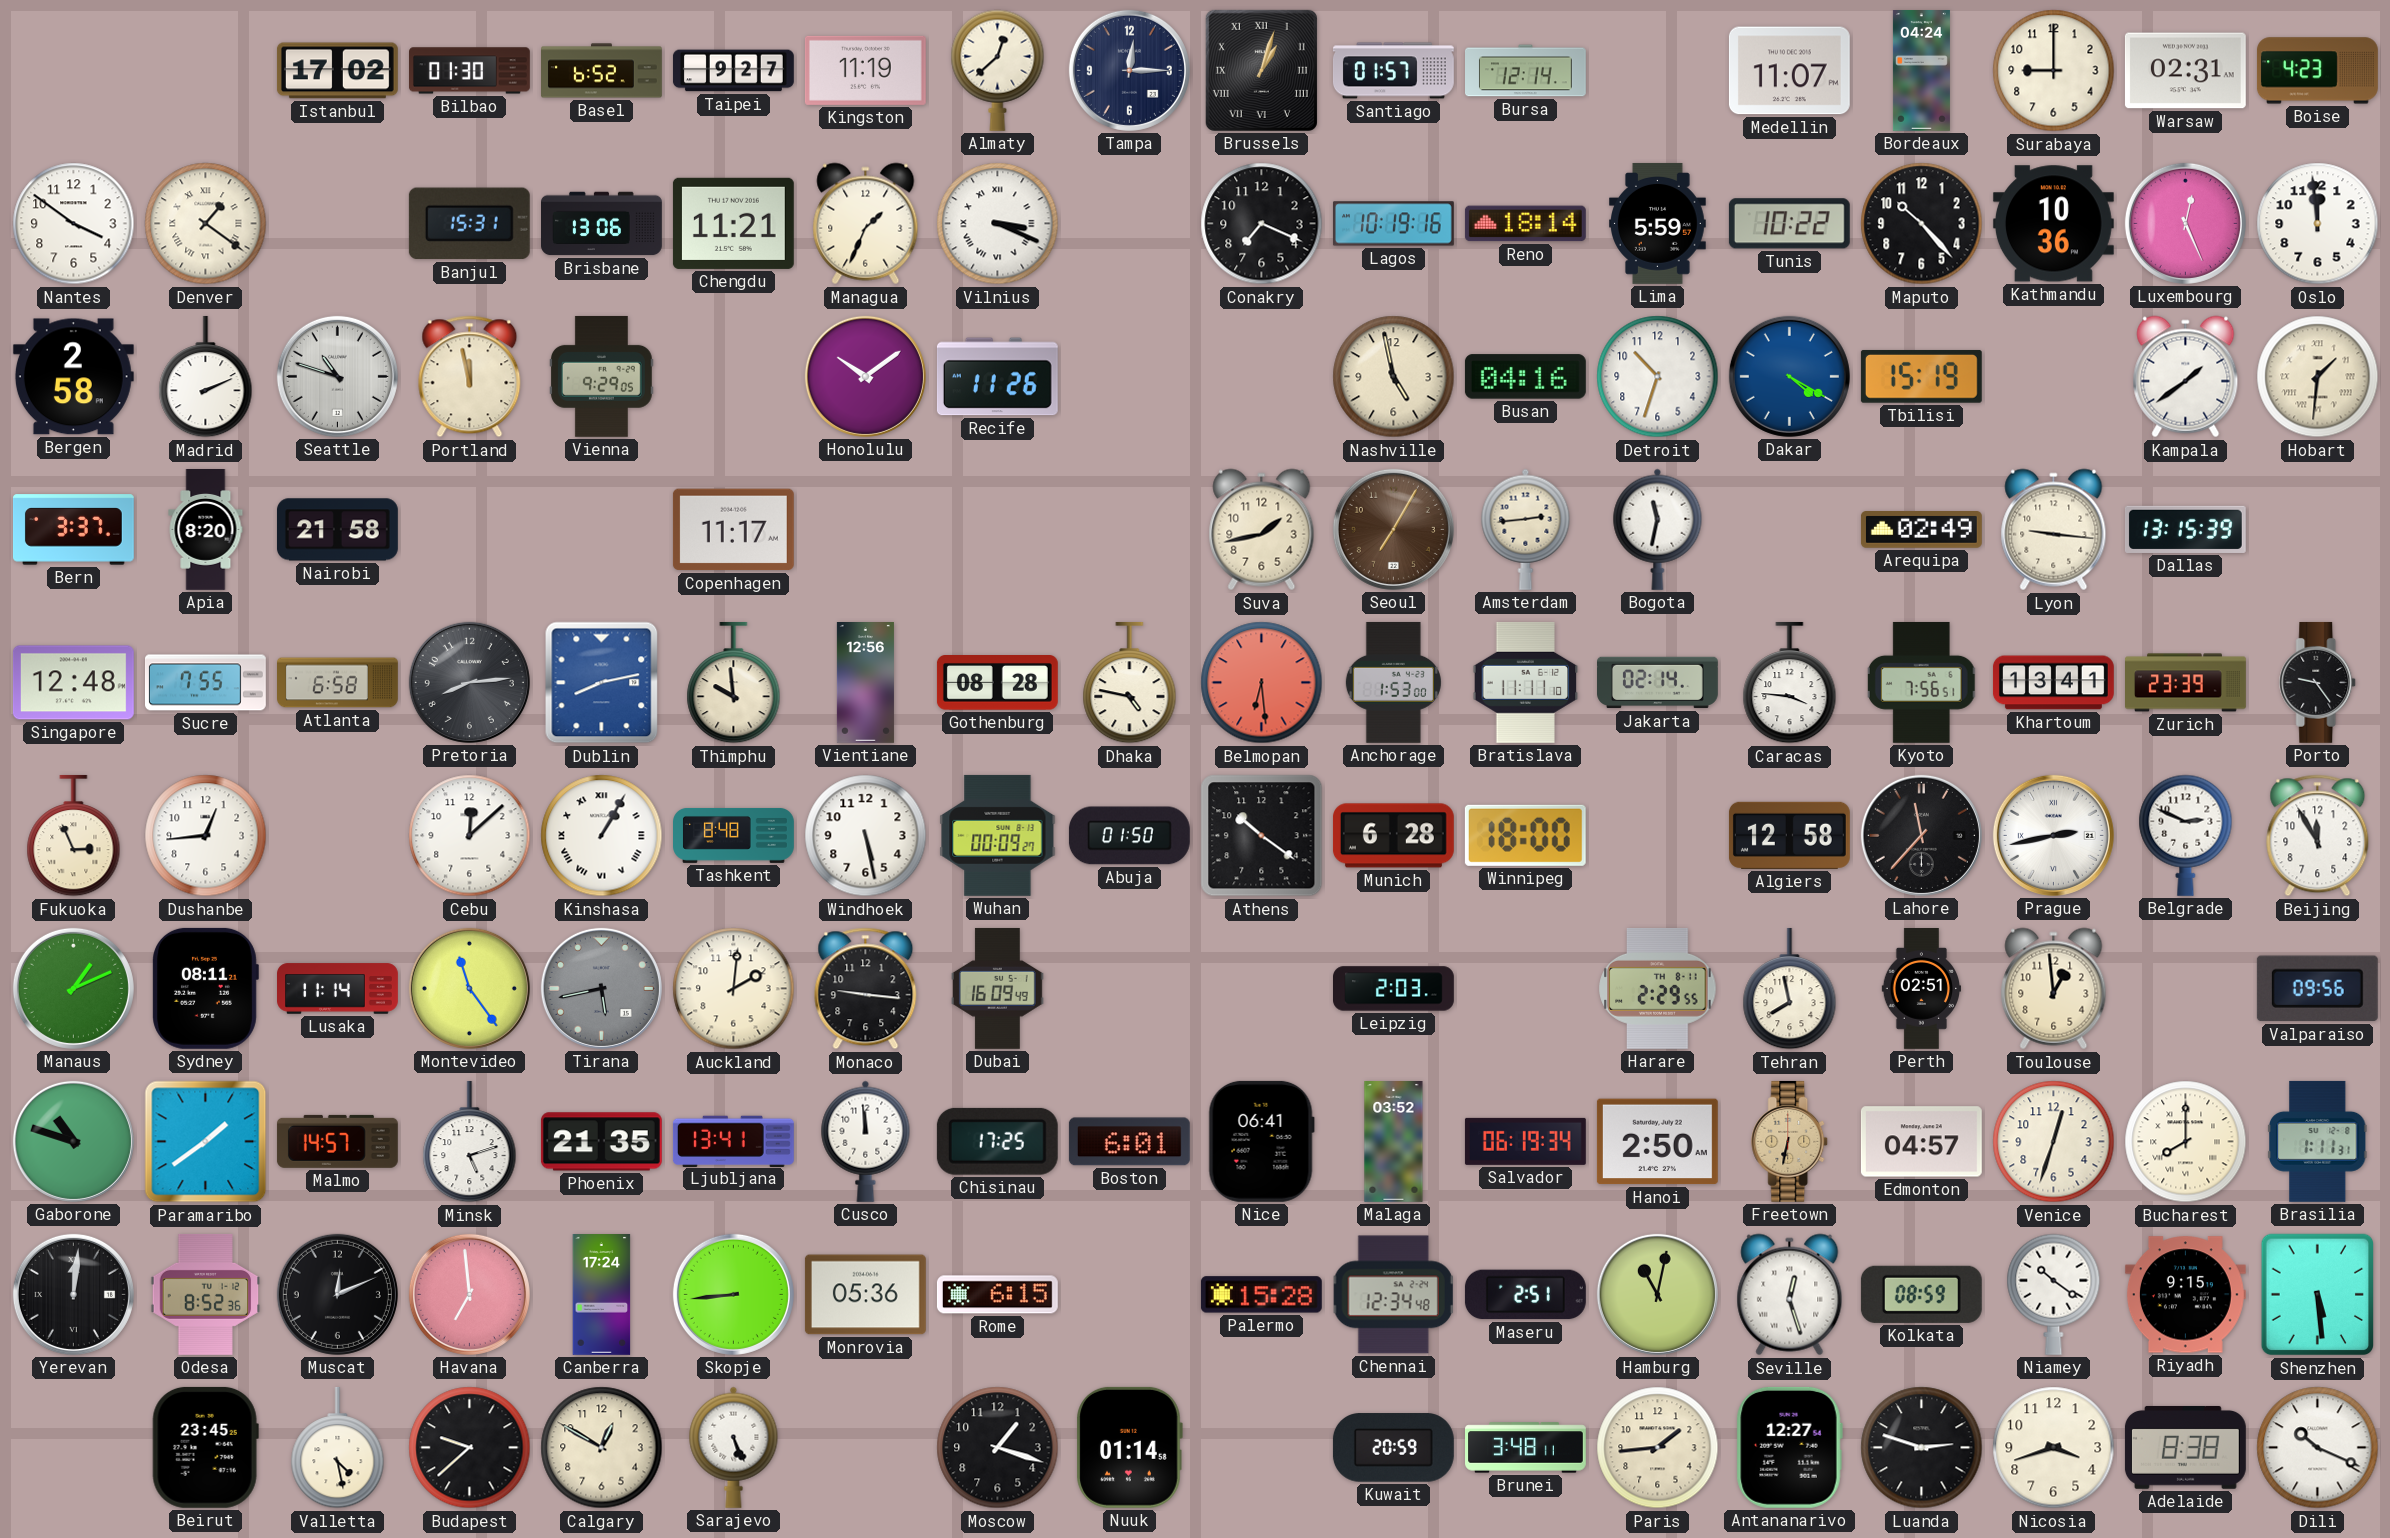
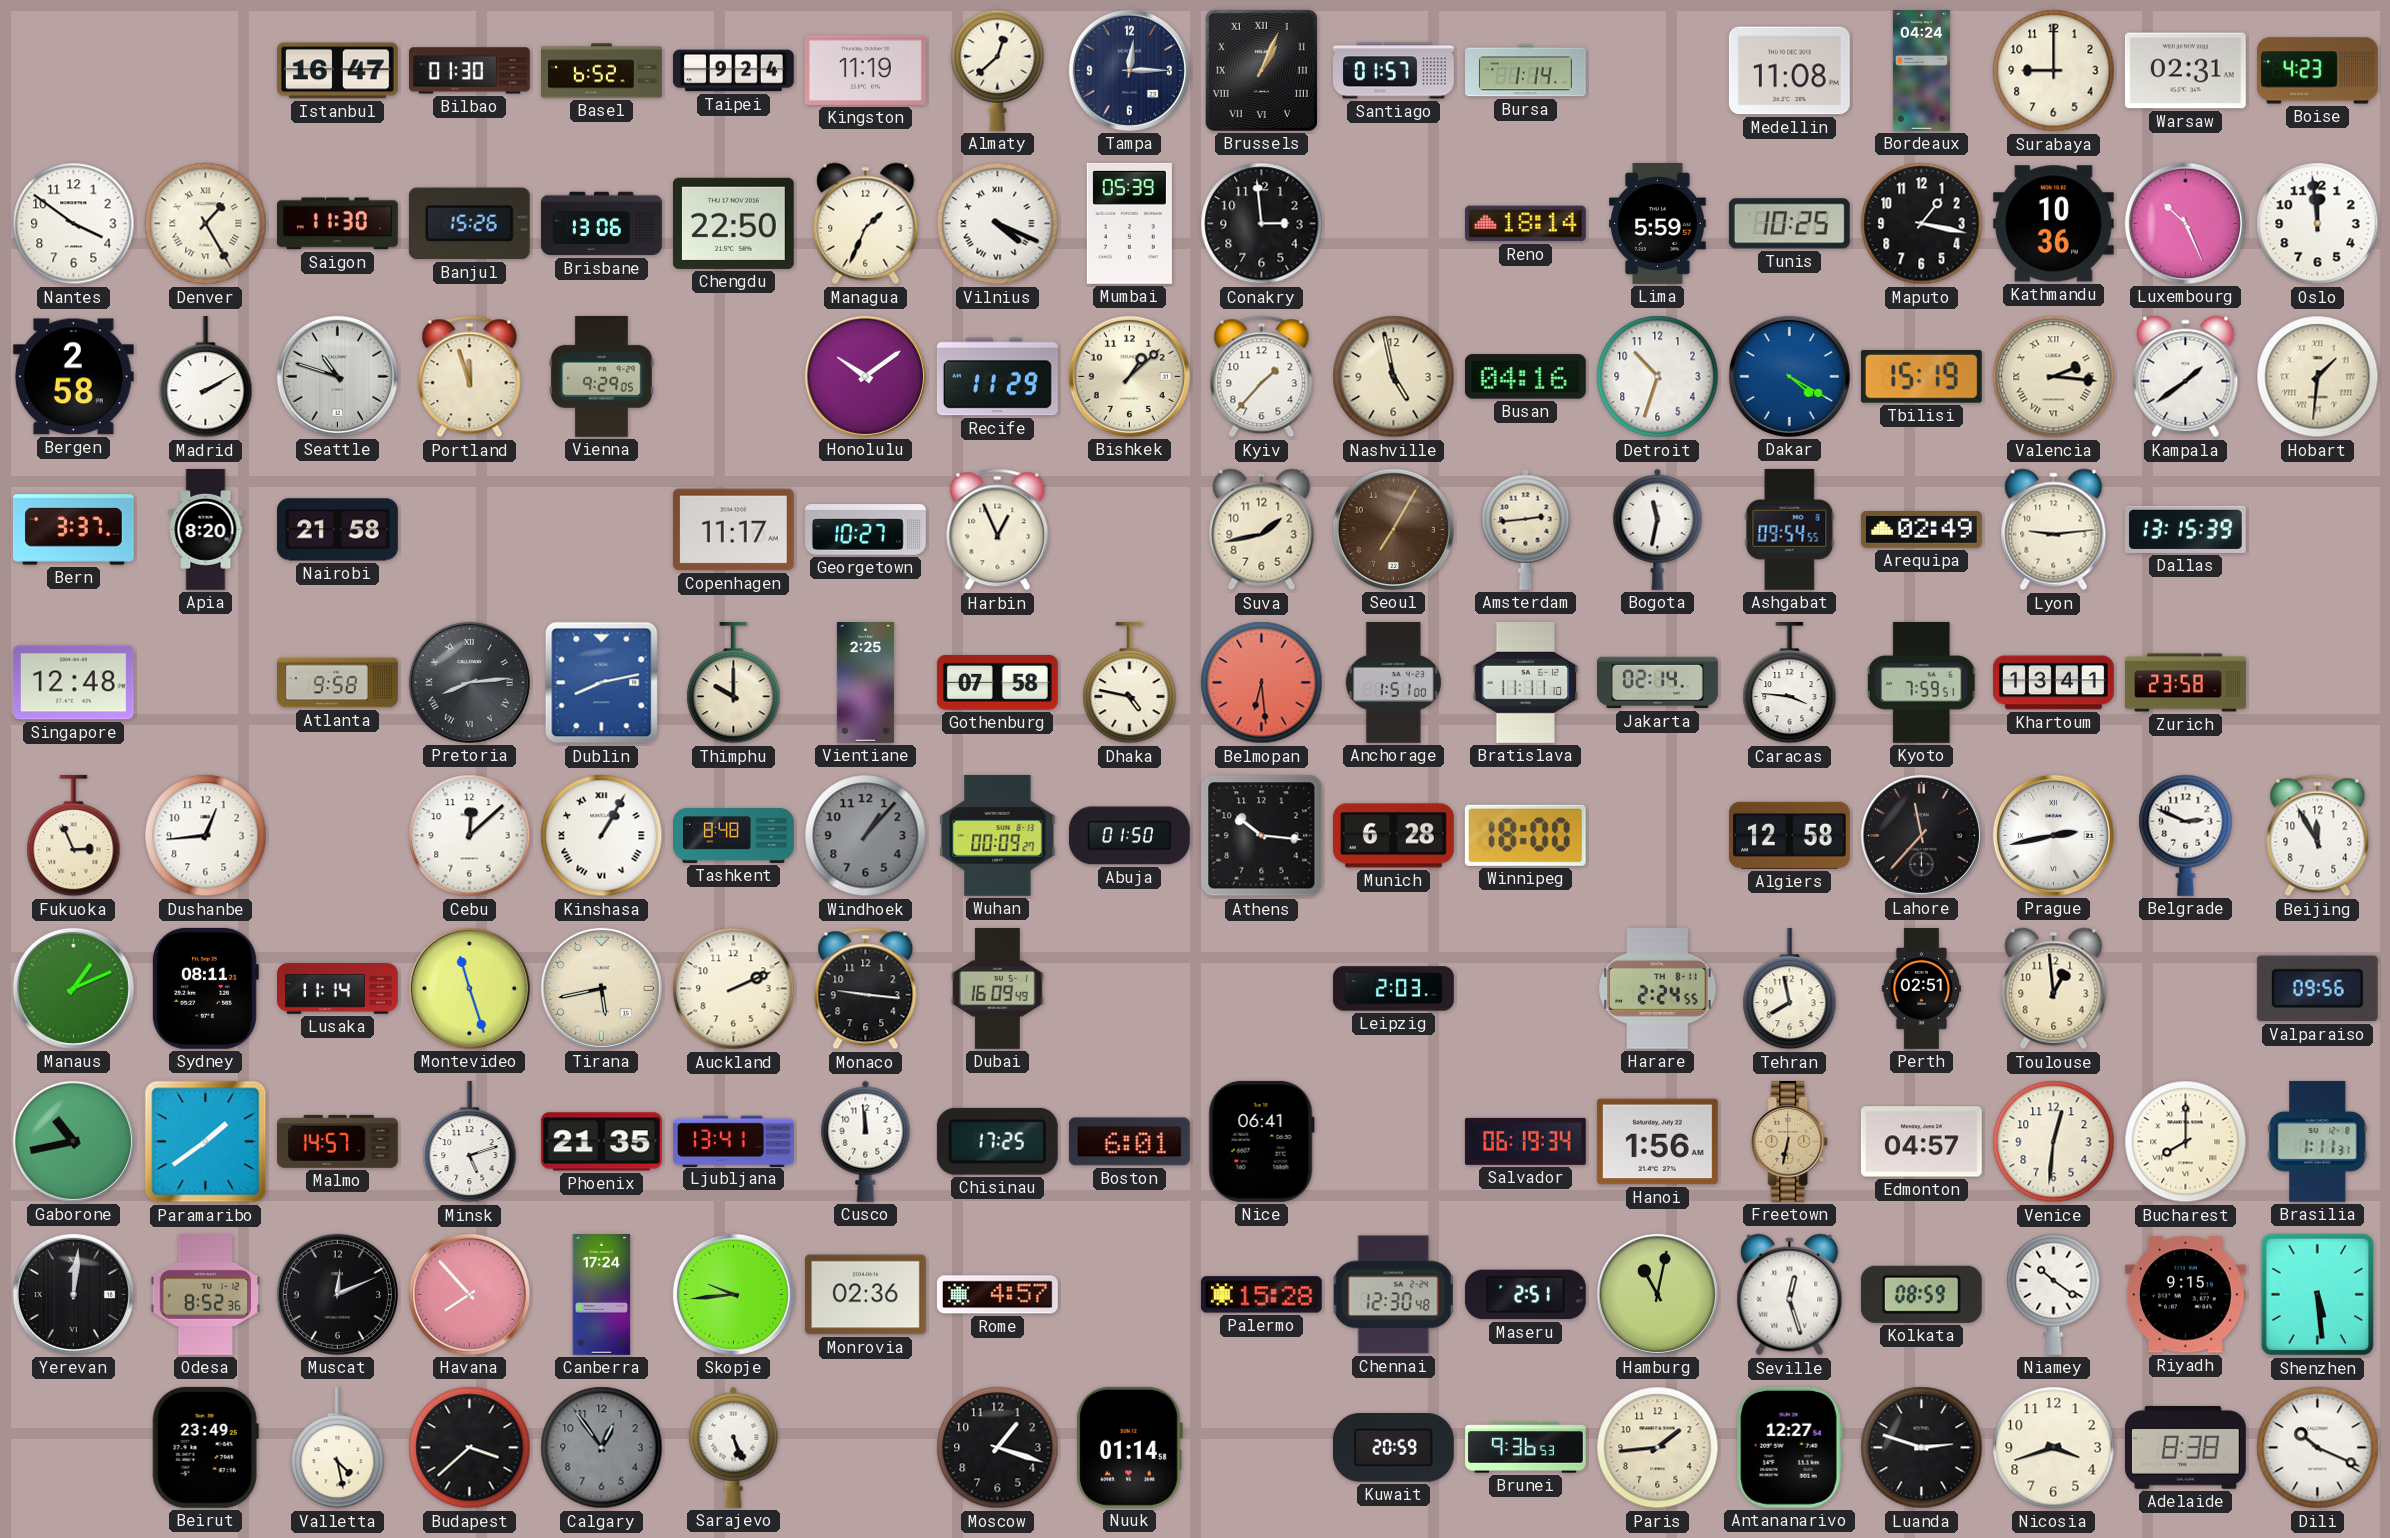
Istanbul: 17:02 -> 16:47
Taipei: 9:27 -> 9:24
Brussels: 1:03 -> 1:04
Bursa: 12:14 -> 1:14
Medellin: 11:07 -> 11:08
Denver: 1:21 -> 1:25
Saigon: none -> 11:30
Banjul: 15:31 -> 15:26
Chengdu: 11:21 -> 22:50
Vilnius: 3:19 -> 4:19
Mumbai: none -> 05:39
Conakry: 7:19 -> 2:59
Lagos: 10:19 -> none
Tunis: 10:22 -> 10:25
Maputo: 10:23 -> 1:17
Luxembourg: 12:26 -> 10:26
Madrid: 2:11 -> 2:10
Portland: 11:58 -> 11:57
Recife: 11:26 -> 11:29
Bishkek: none -> 1:08
Kyiv: none -> 1:37
Valencia: none -> 2:16
Georgetown: none -> 10:27
Harbin: none -> 12:56
Ashgabat: none -> 09:54
Lyon: 9:16 -> 9:14
Sucre: 7:55 -> none
Atlanta: 6:58 -> 9:58
Pretoria numerals: Arabic -> Roman
Thimphu: 9:59 -> 10:00
Vientiane: 12:56 -> 2:25
Gothenburg: 08:28 -> 07:58
Anchorage: 1:53 -> 1:51
Kyoto: 7:56 -> 7:59
Zurich: 23:39 -> 23:58
Porto: 9:24 -> none
Windhoek: 5:28 -> 1:07
Windhoek dial: white -> grey
Athens: 10:21 -> 10:16
Montevideo: 11:24 -> 11:27
Tirana dial: grey -> cream
Auckland: 2:01 -> 2:11
Harare: 2:29 -> 2:24
Gaborone: 10:48 -> 10:43
Malaga: 03:52 -> none
Hanoi: 2:50 -> 1:56
Venice: 12:33 -> 12:31
Havana: 6:59 -> 7:53
Skopje: 8:44 -> 9:44
Monrovia: 05:36 -> 02:36
Rome: 6:15 -> 4:57
Chennai: 12:34 -> 12:30
Beirut: 23:45 -> 23:49
Budapest: 9:38 -> 3:38
Calgary: 12:50 -> 12:54
Calgary dial: cream -> grey
Brunei: 3:48 -> 9:36
